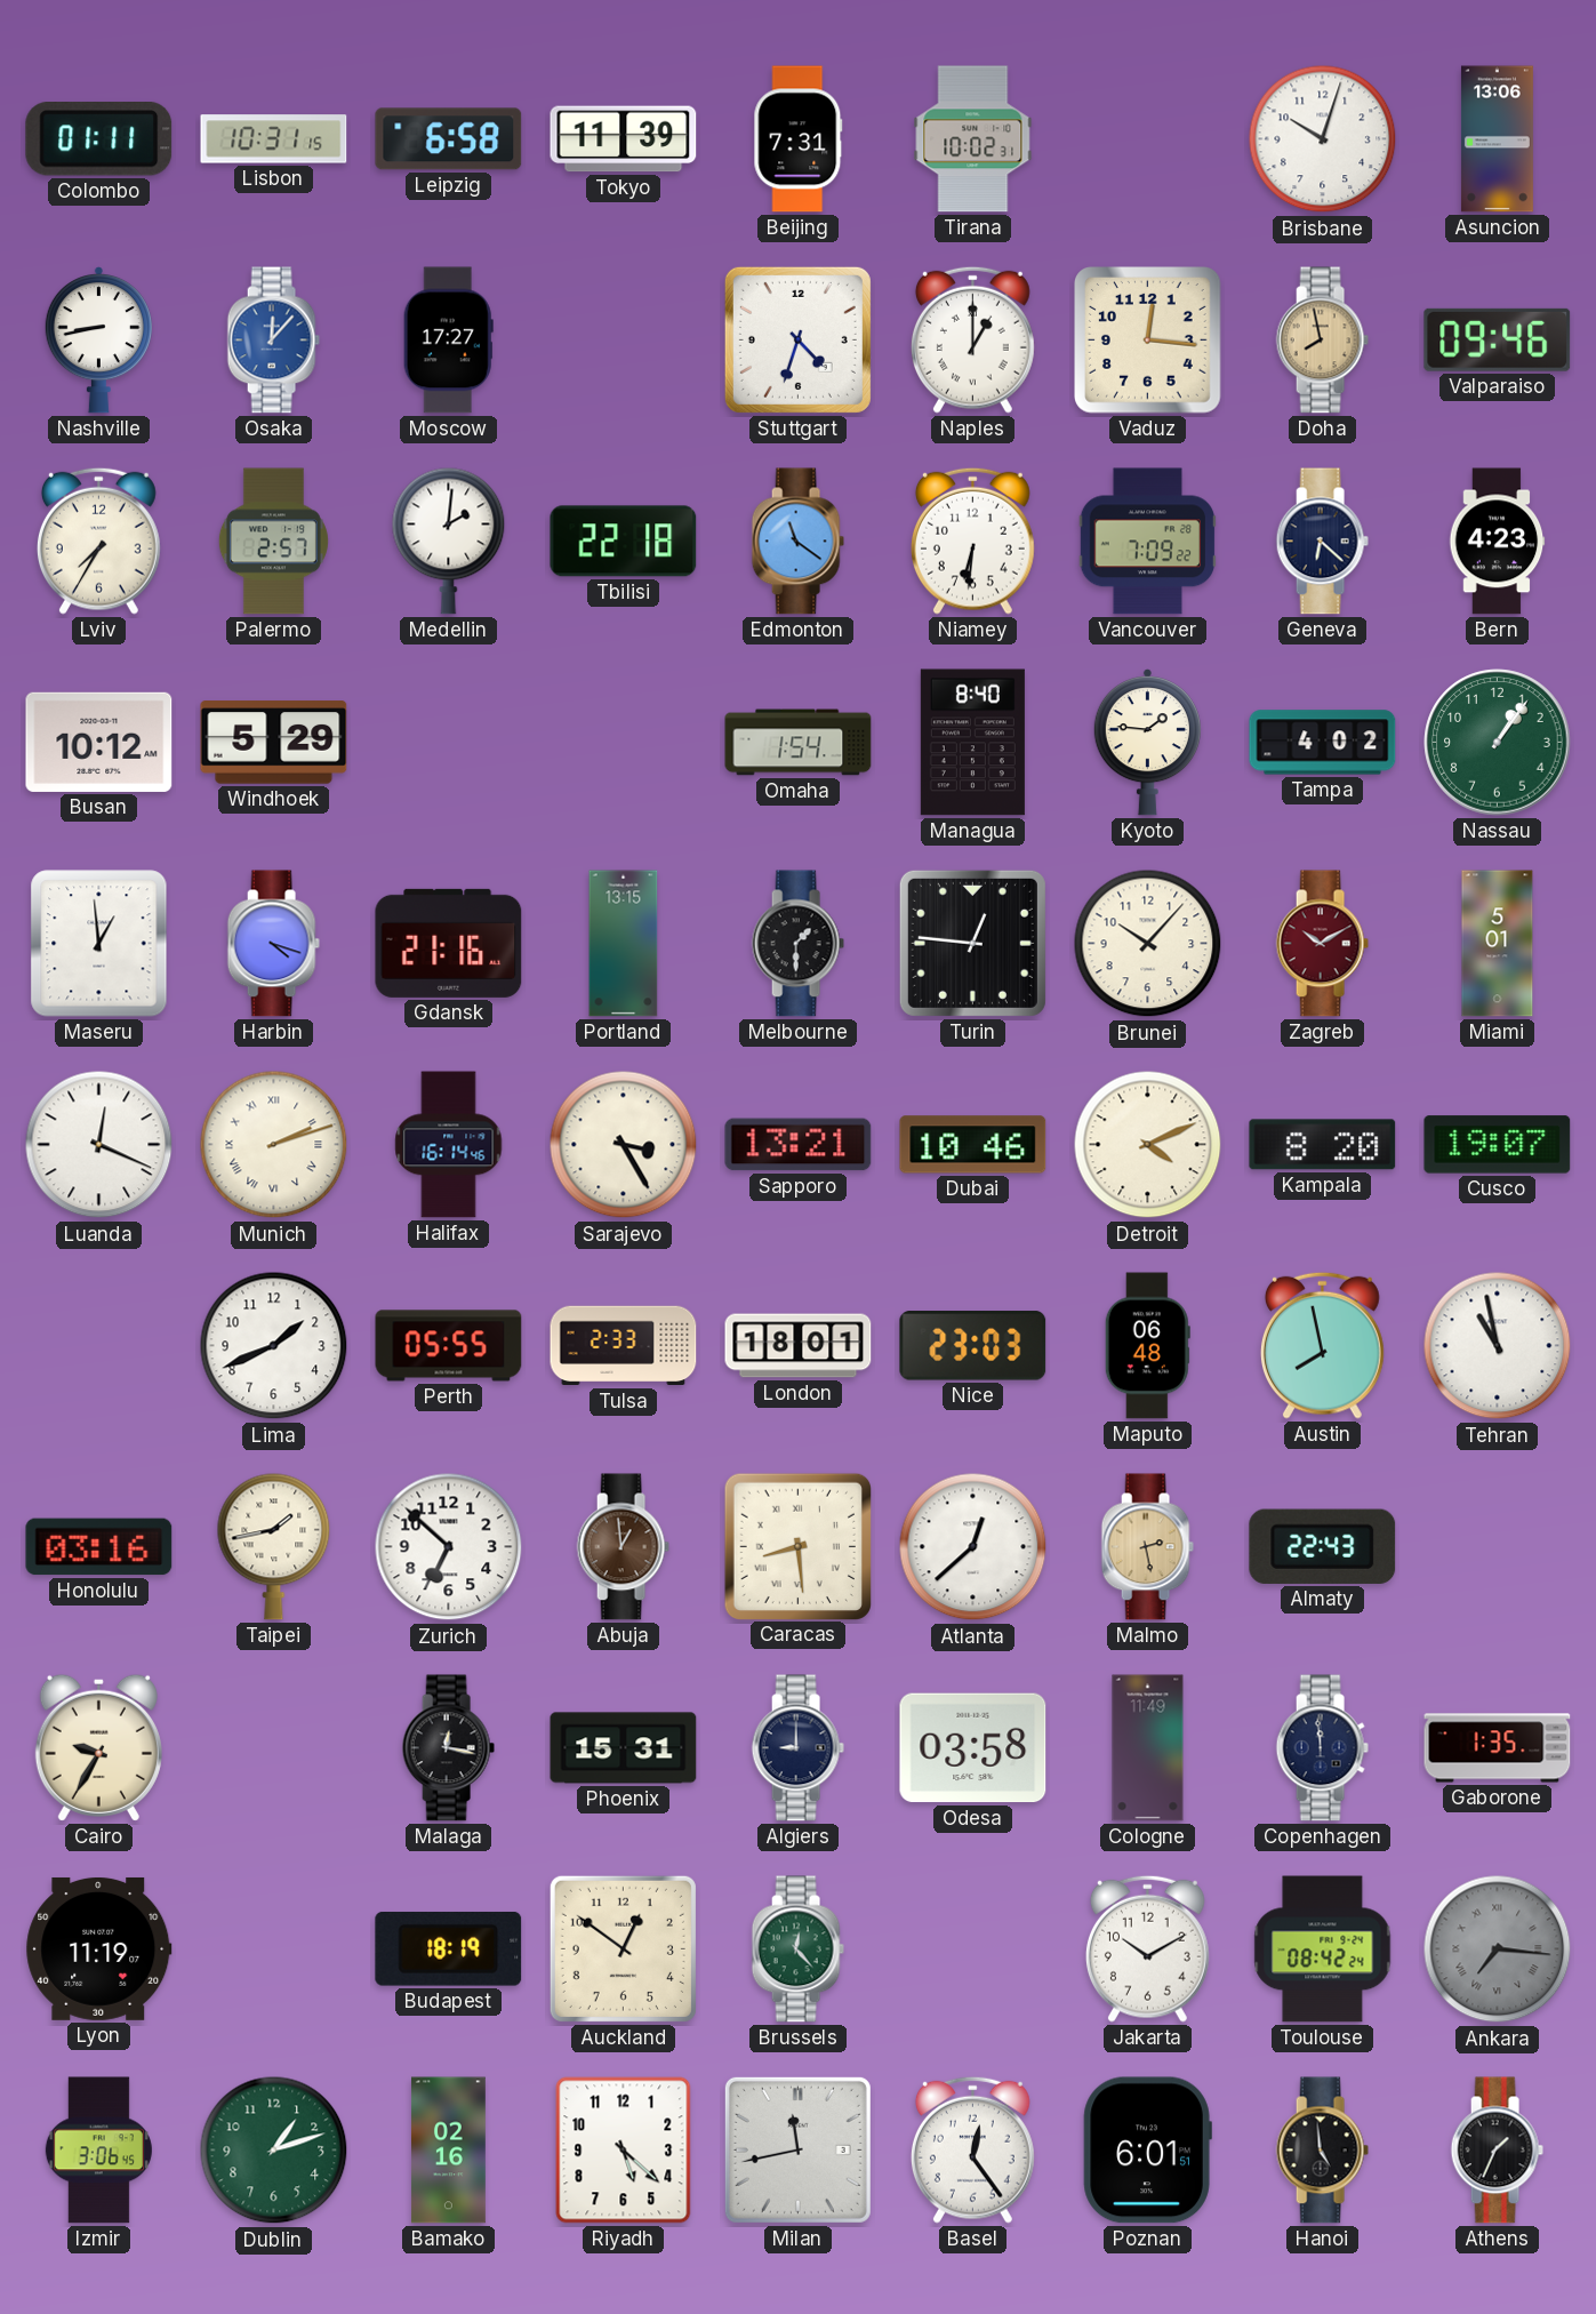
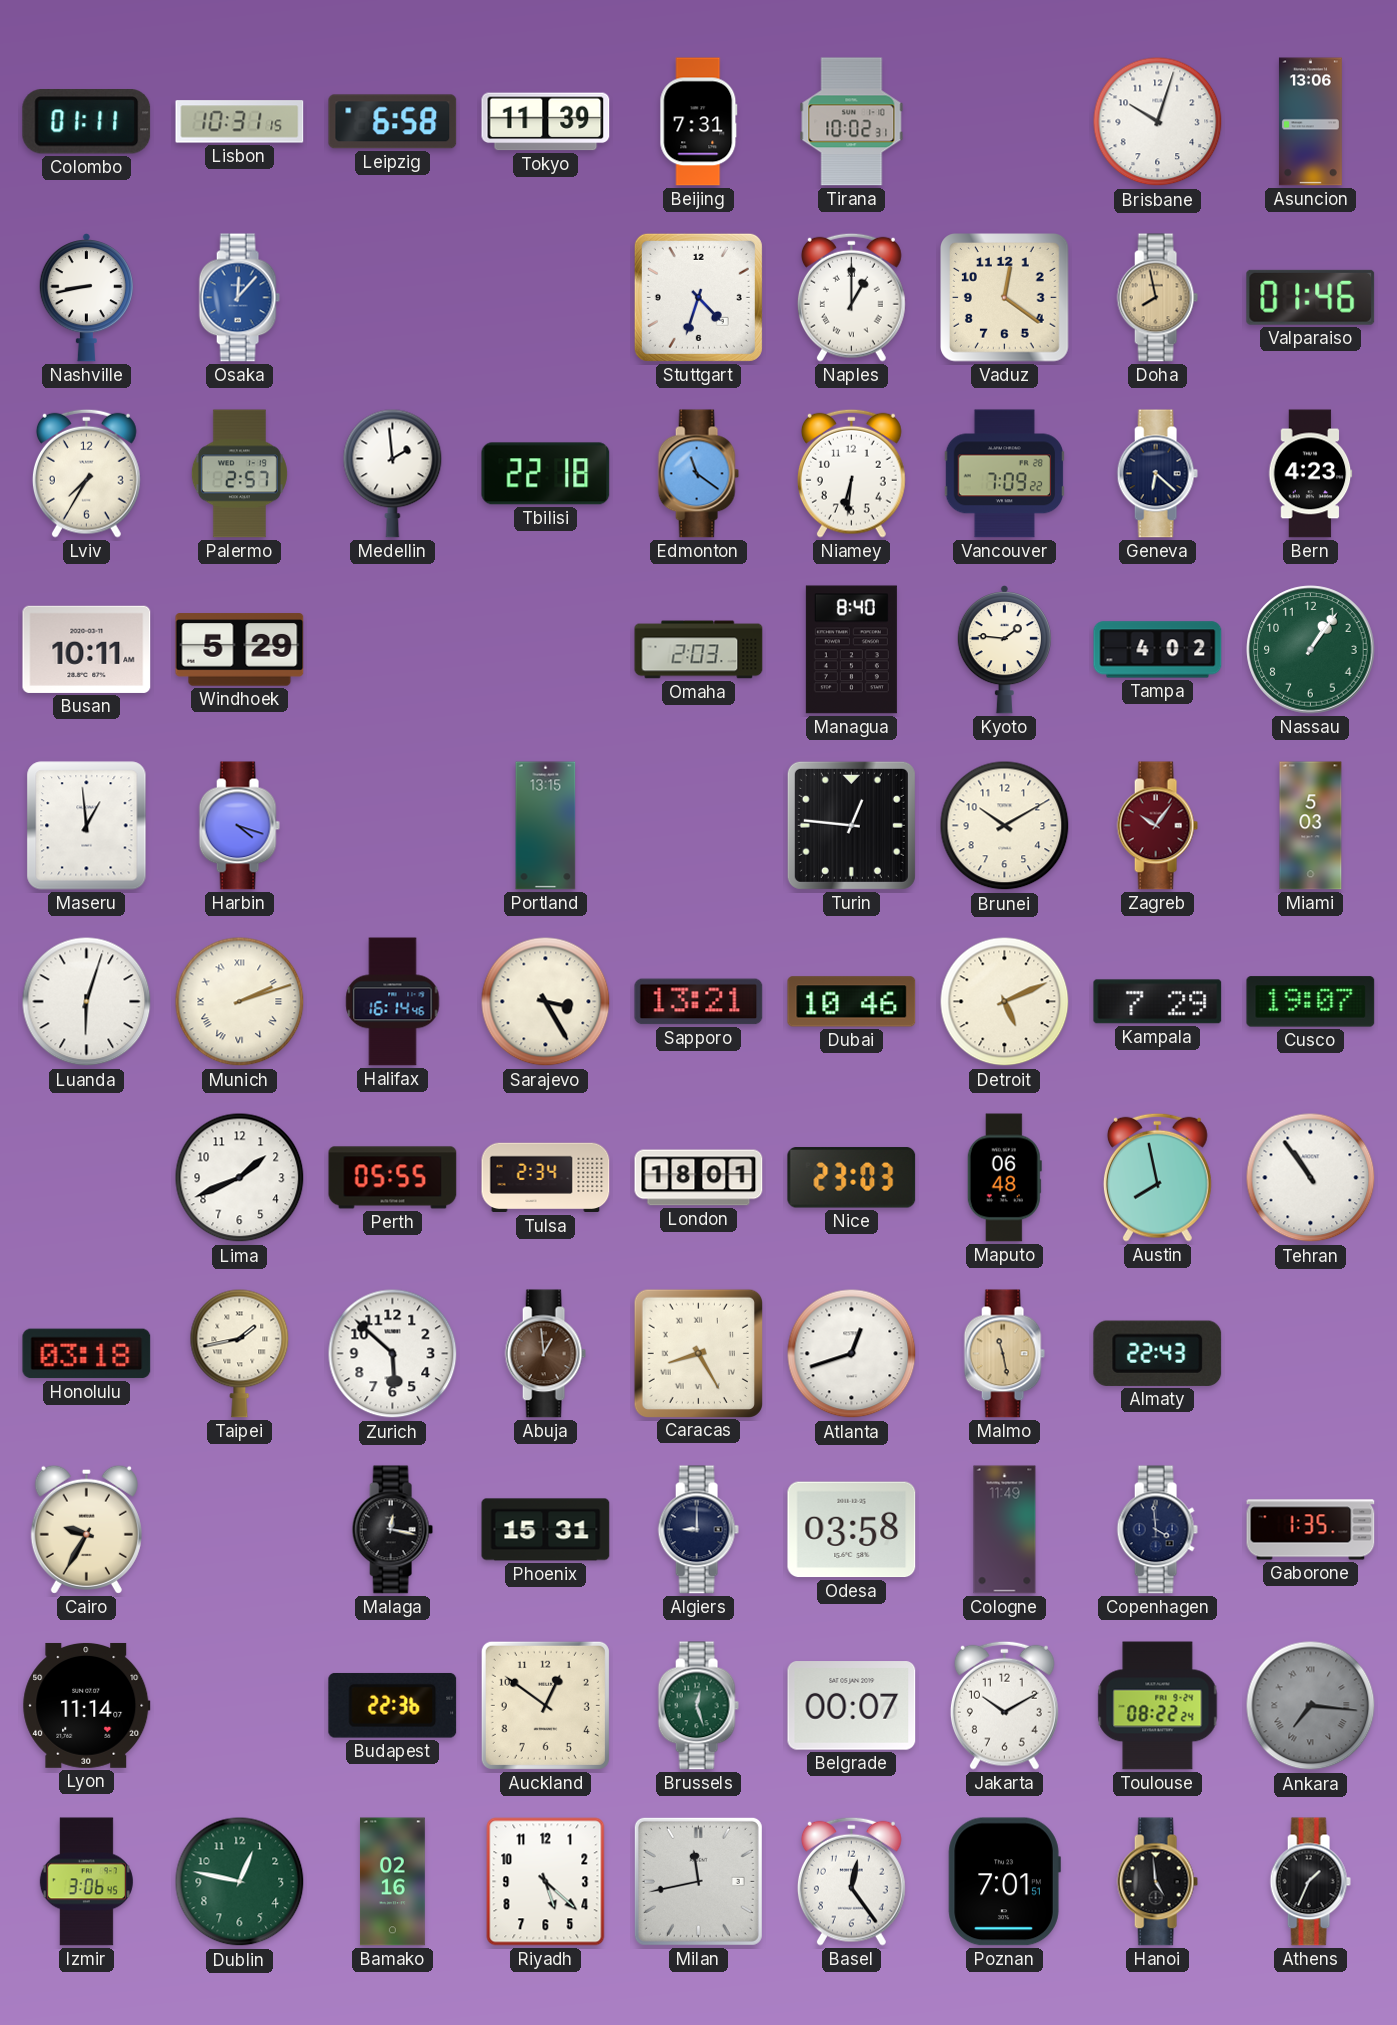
Moscow: 17:27 -> none
Vaduz: 12:16 -> 12:21
Valparaiso: 09:46 -> 01:46
Medellin: 2:01 -> 1:59
Busan: 10:12 -> 10:11
Omaha: 1:54 -> 2:03
Gdansk: 21:16 -> none
Melbourne: 1:30 -> none
Brunei: 10:07 -> 10:10
Zagreb: 10:10 -> 10:06
Miami: 5:01 -> 5:03
Luanda: 12:19 -> 6:03
Detroit: 4:11 -> 5:11
Kampala: 8:20 -> 7:29
Tulsa: 2:33 -> 2:34
Tehran: 10:58 -> 10:54
Honolulu: 03:16 -> 03:18
Zurich: 6:52 -> 5:52
Caracas: 8:29 -> 8:25
Atlanta: 12:38 -> 12:42
Malmo: 2:28 -> 11:28
Copenhagen: 11:59 -> 3:59
Lyon: 11:19 -> 11:14
Budapest: 18:19 -> 22:36
Brussels: 12:23 -> 12:27
Belgrade: none -> 00:07
Toulouse: 08:42 -> 08:22
Dublin: 1:12 -> 12:47
Poznan: 6:01 -> 7:01
